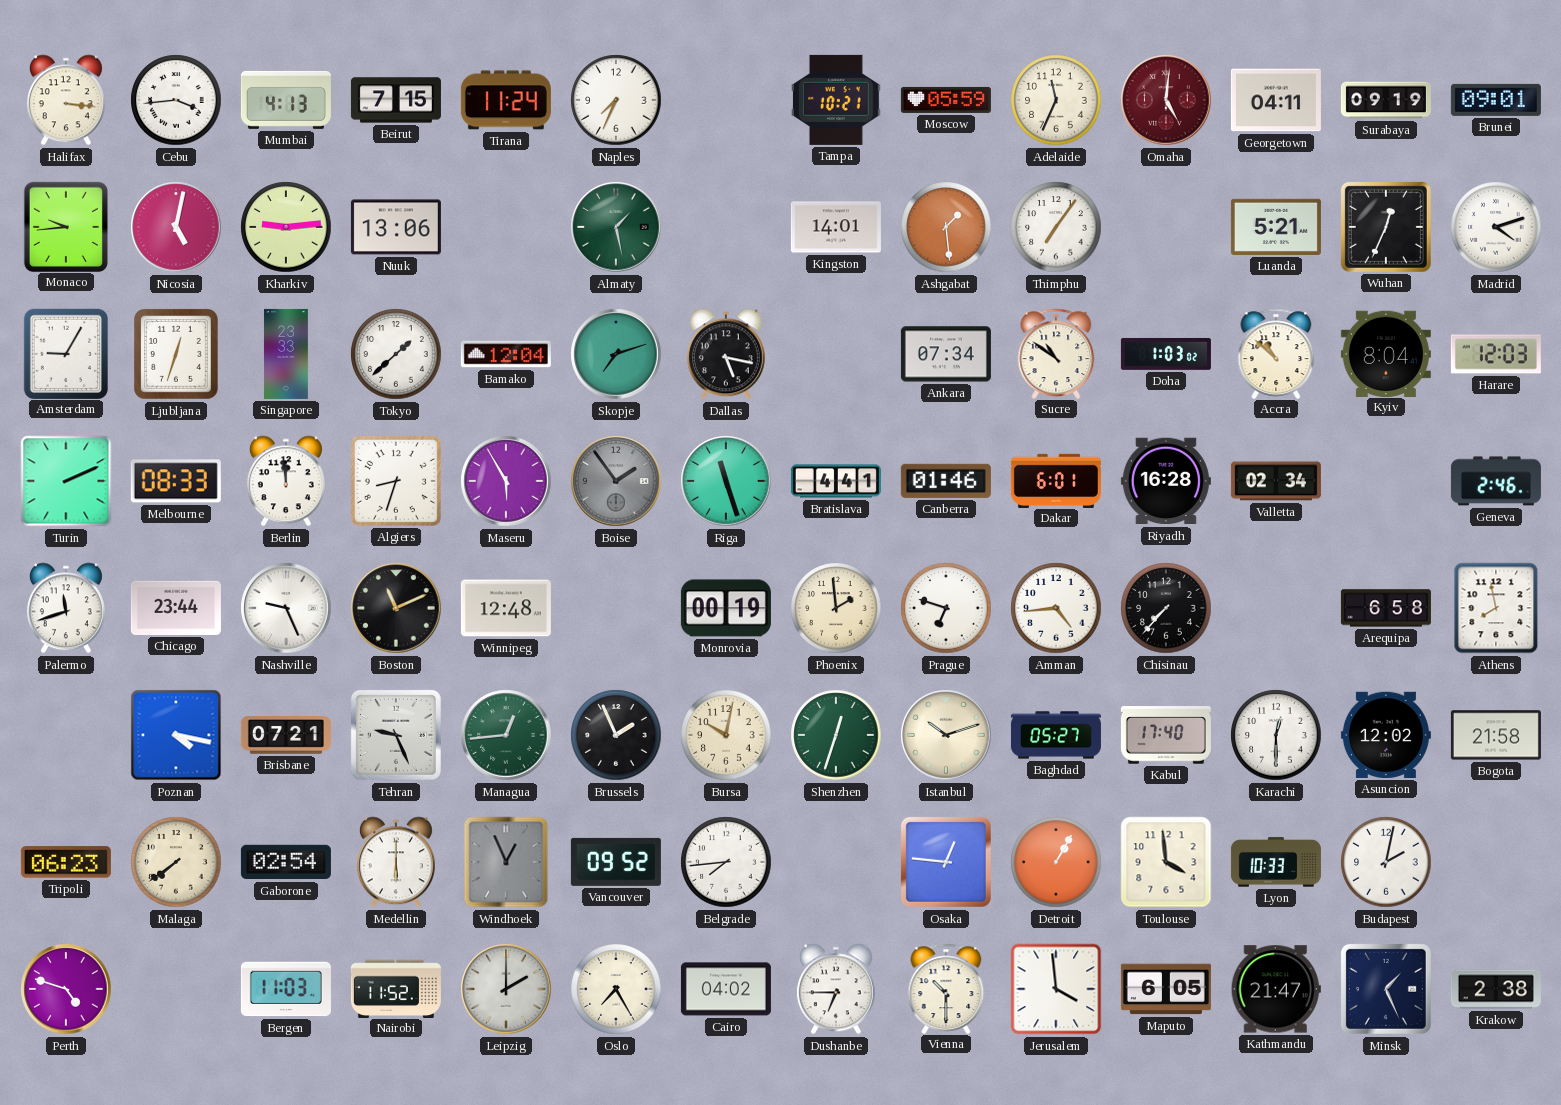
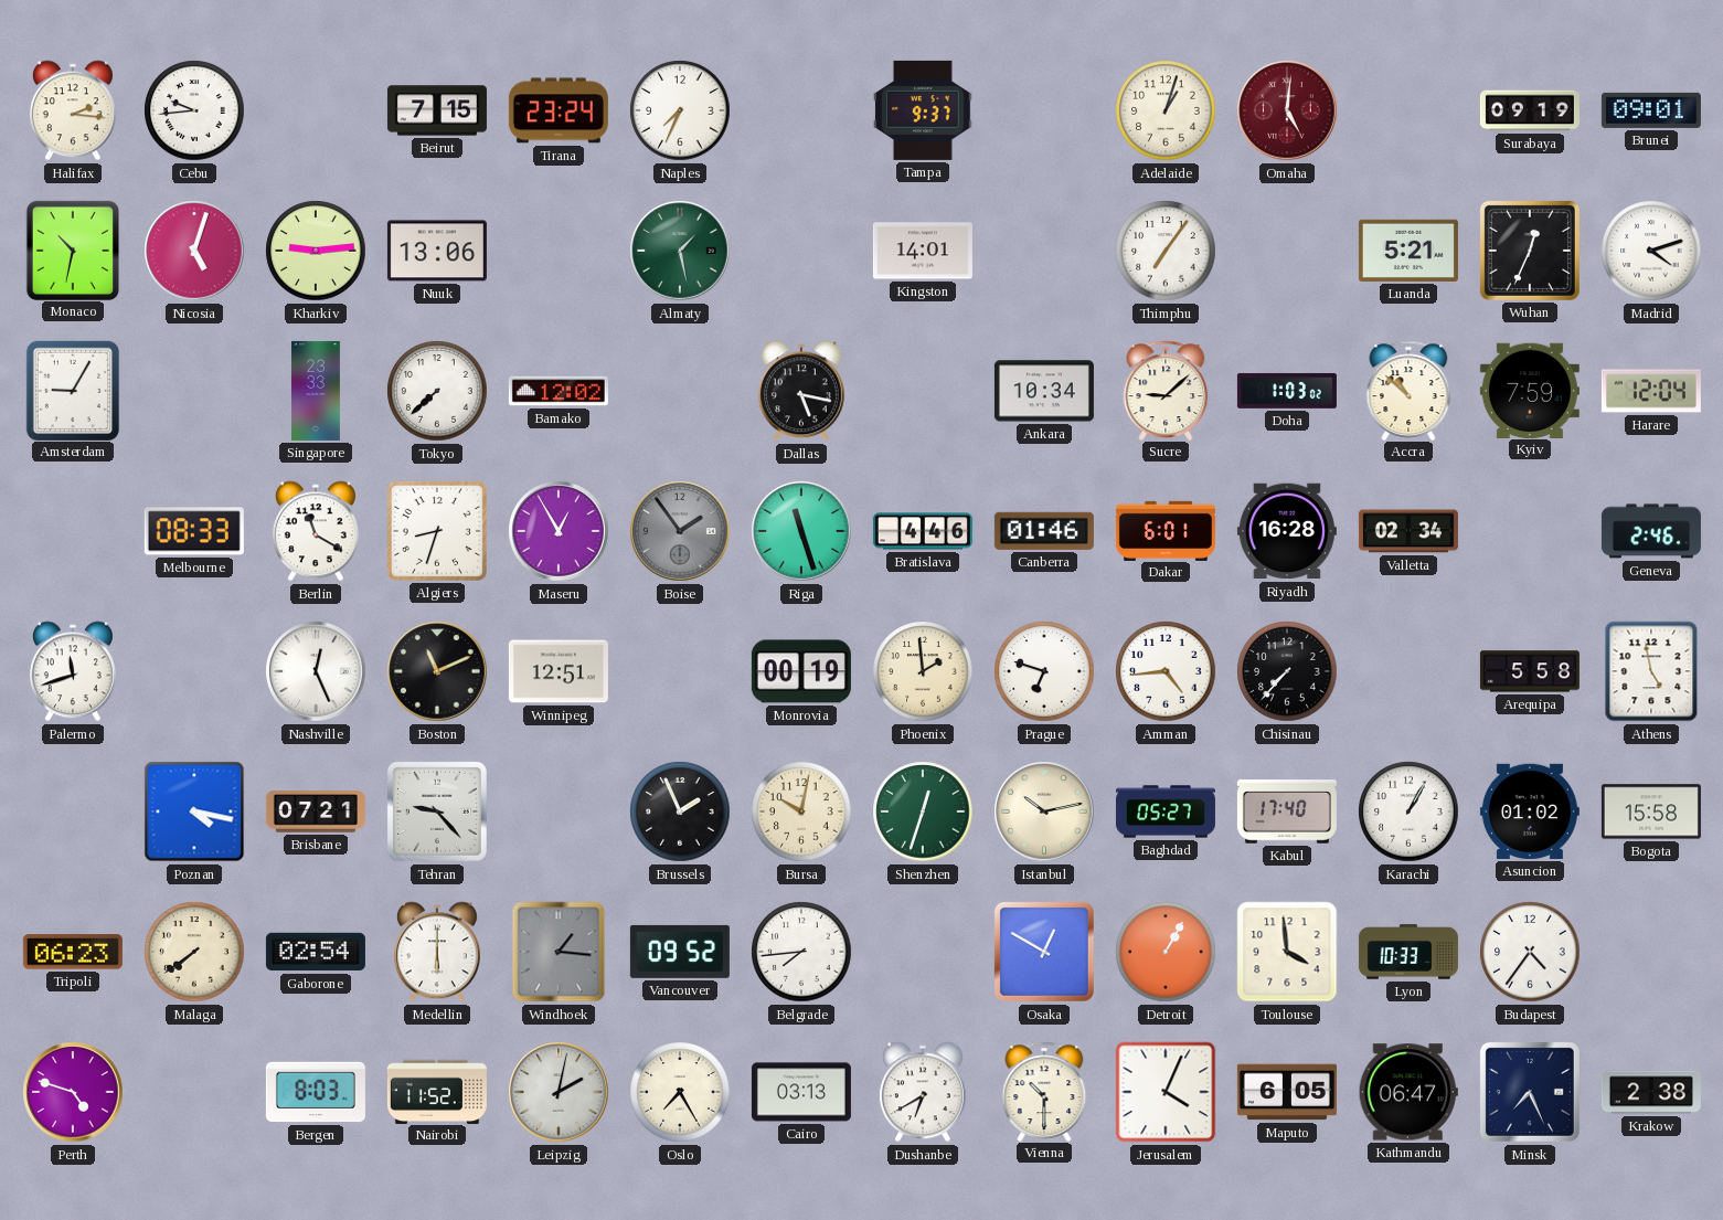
Halifax: 3:16 -> 2:16
Cebu: 3:44 -> 9:44
Mumbai: 4:13 -> none
Tirana: 11:24 -> 23:24
Tampa: 10:21 -> 9:37
Moscow: 05:59 -> none
Adelaide: 11:34 -> 1:03
Georgetown: 04:11 -> none
Monaco: 9:44 -> 10:32
Nicosia: 5:02 -> 5:03
Ashgabat: 1:29 -> none
Ljubljana: 12:33 -> none
Tokyo: 1:38 -> 7:38
Bamako: 12:04 -> 12:02
Skopje: 7:12 -> none
Ankara: 07:34 -> 10:34
Sucre: 10:51 -> 9:08
Kyiv: 8:04 -> 7:59
Harare: 12:03 -> 12:04
Turin: 2:11 -> none
Berlin: 11:59 -> 11:20
Maseru: 5:55 -> 12:55
Bratislava: 4:41 -> 4:46
Chicago: 23:44 -> none
Nashville: 9:26 -> 12:26
Winnipeg: 12:48 -> 12:51
Arequipa: 6:58 -> 5:58
Athens: 7:58 -> 4:58
Tehran: 9:26 -> 9:23
Managua: 12:44 -> none
Istanbul: 10:12 -> 10:13
Karachi: 12:30 -> 1:05
Asuncion: 12:02 -> 01:02
Bogota: 21:58 -> 15:58
Windhoek: 12:56 -> 1:16
Osaka: 12:46 -> 12:50
Budapest: 2:02 -> 4:36
Bergen: 11:03 -> 8:03
Leipzig: 2:00 -> 2:02
Cairo: 04:02 -> 03:13
Dushanbe: 6:45 -> 6:40
Jerusalem: 3:59 -> 4:04
Kathmandu: 21:47 -> 06:47
Minsk: 1:26 -> 7:26
